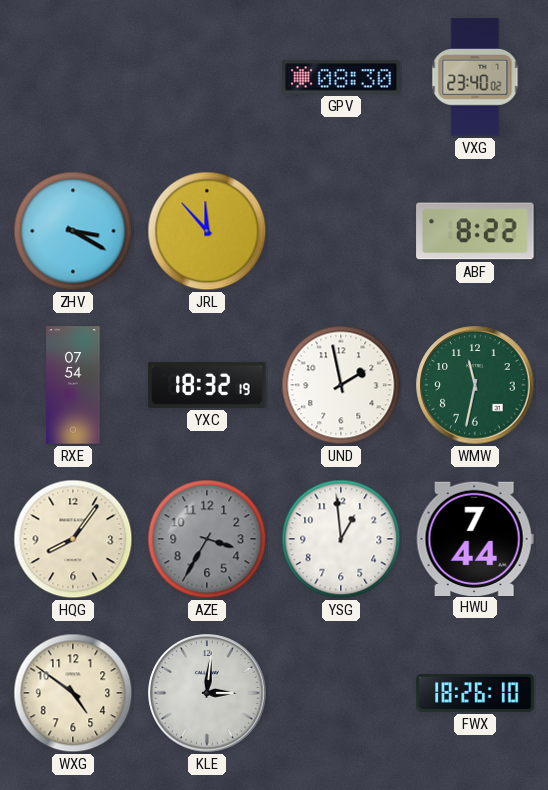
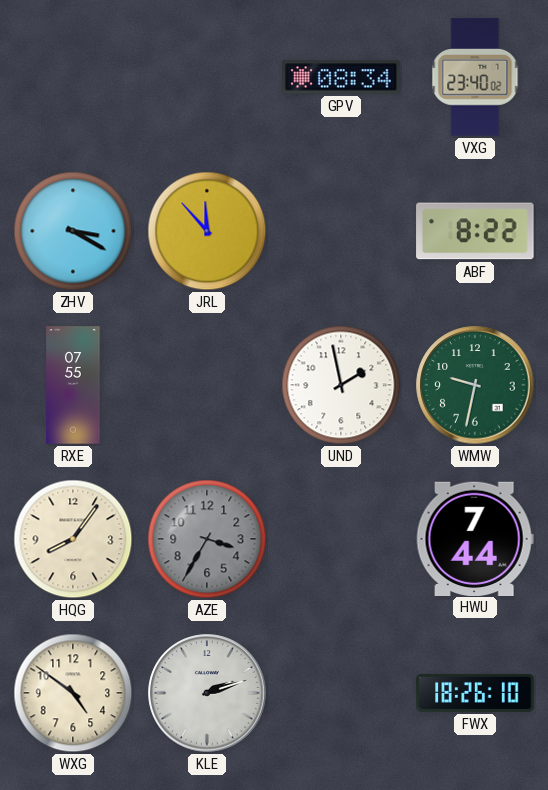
GPV: 08:30 -> 08:34
RXE: 07:54 -> 07:55
YXC: 18:32 -> none
WMW: 11:32 -> 9:32
YSG: 12:59 -> none
KLE: 3:01 -> 2:12
